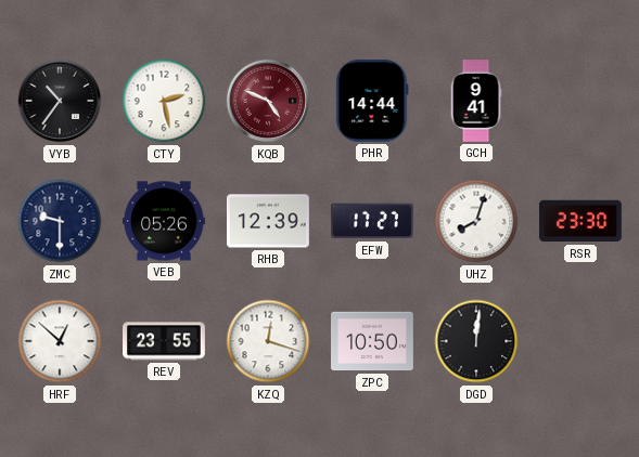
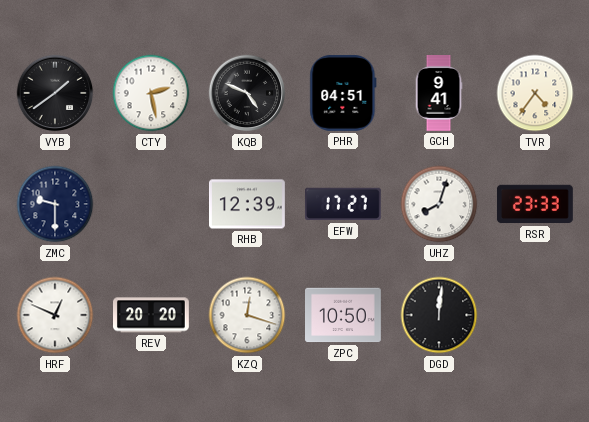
VYB: 10:36 -> 1:39
KQB dial: burgundy -> black
PHR: 14:44 -> 04:51
TVR: none -> 4:36
VEB: 05:26 -> none
RSR: 23:30 -> 23:33
HRF: 12:52 -> 12:49
REV: 23:55 -> 20:20
